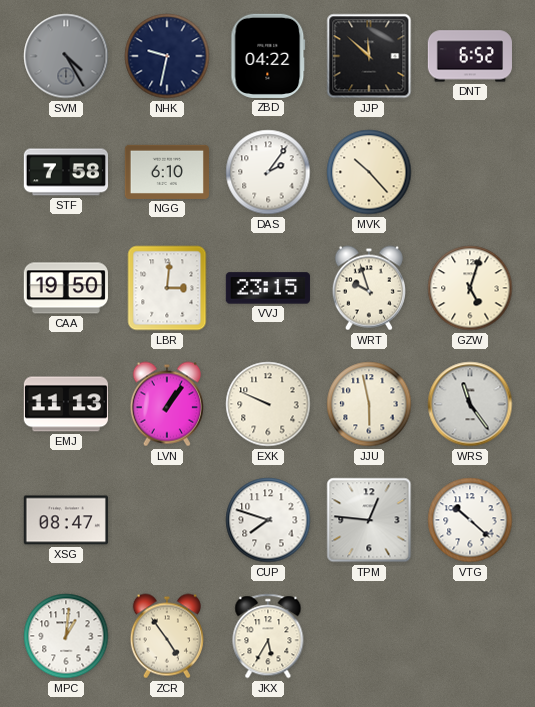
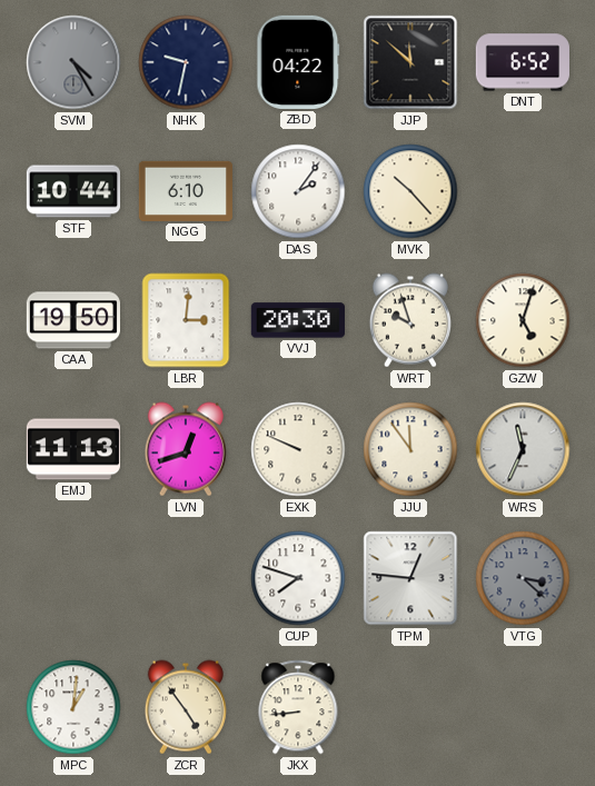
STF: 7:58 -> 10:44
VVJ: 23:15 -> 20:30
LVN: 1:06 -> 12:42
JJU: 5:58 -> 11:54
WRS: 11:24 -> 11:34
XSG: 08:47 -> none
VTG: 10:22 -> 3:22
VTG dial: white -> grey
JKX: 5:35 -> 8:44
